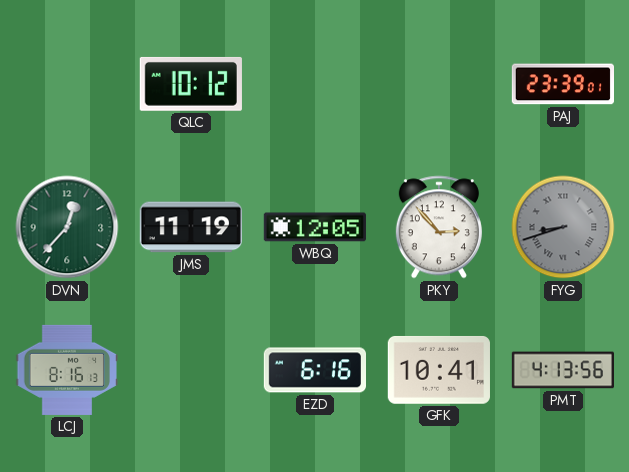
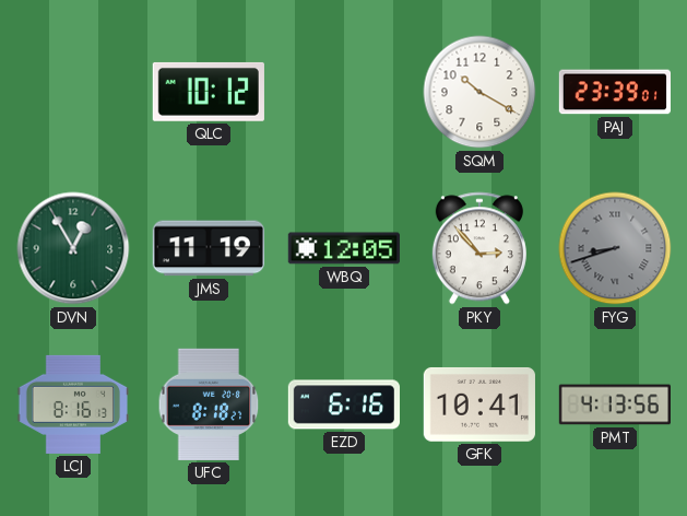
SQM: none -> 10:20
DVN: 12:37 -> 12:55
UFC: none -> 8:18
